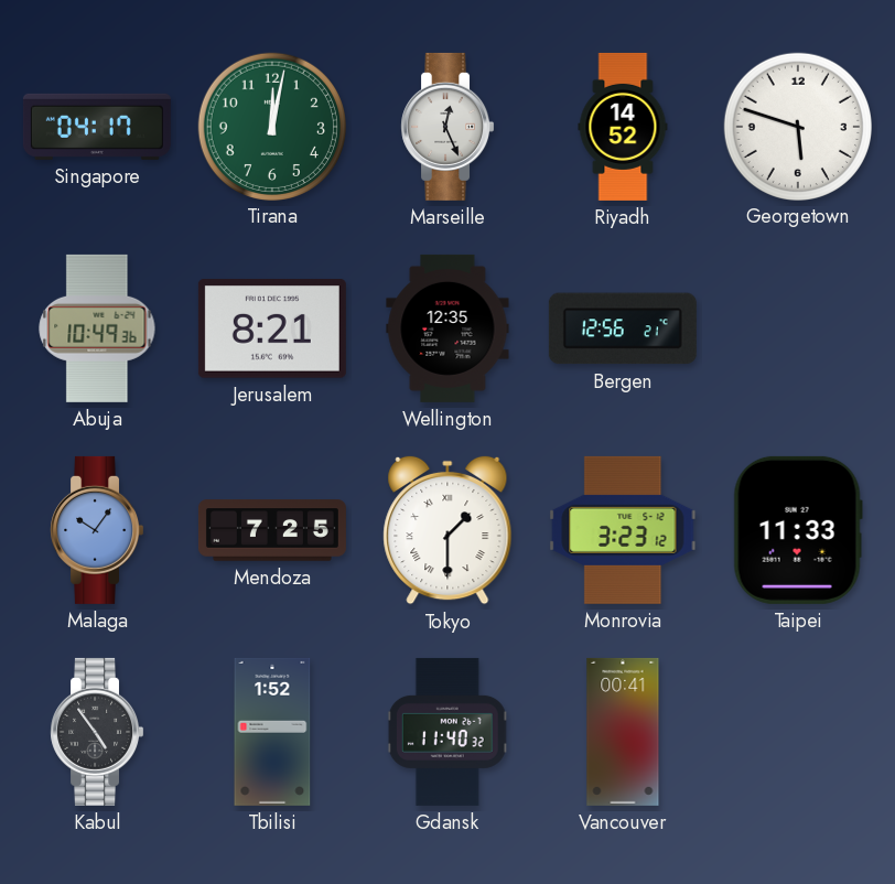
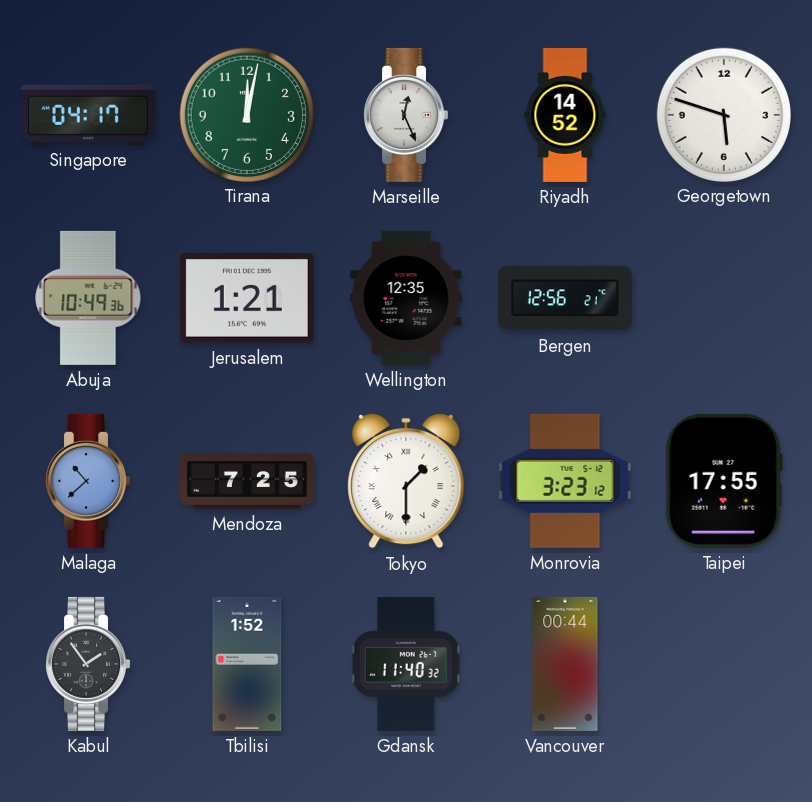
Jerusalem: 8:21 -> 1:21
Malaga: 10:06 -> 10:38
Taipei: 11:33 -> 17:55
Kabul: 4:54 -> 1:54
Vancouver: 00:41 -> 00:44
